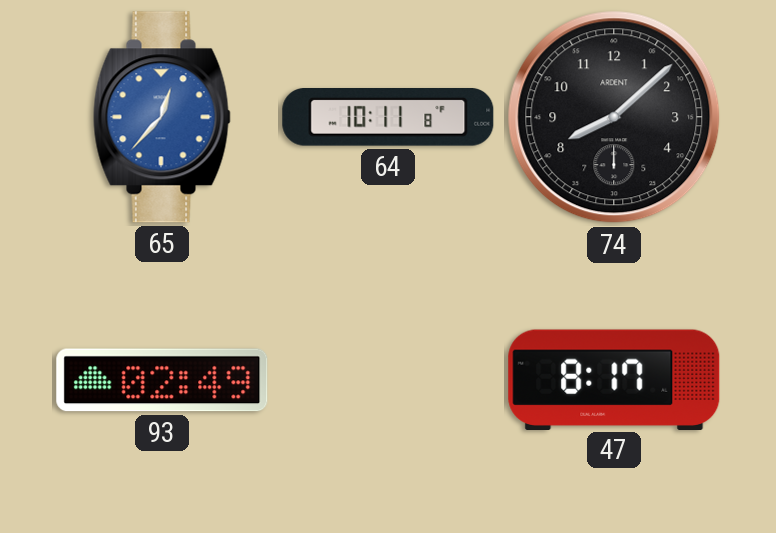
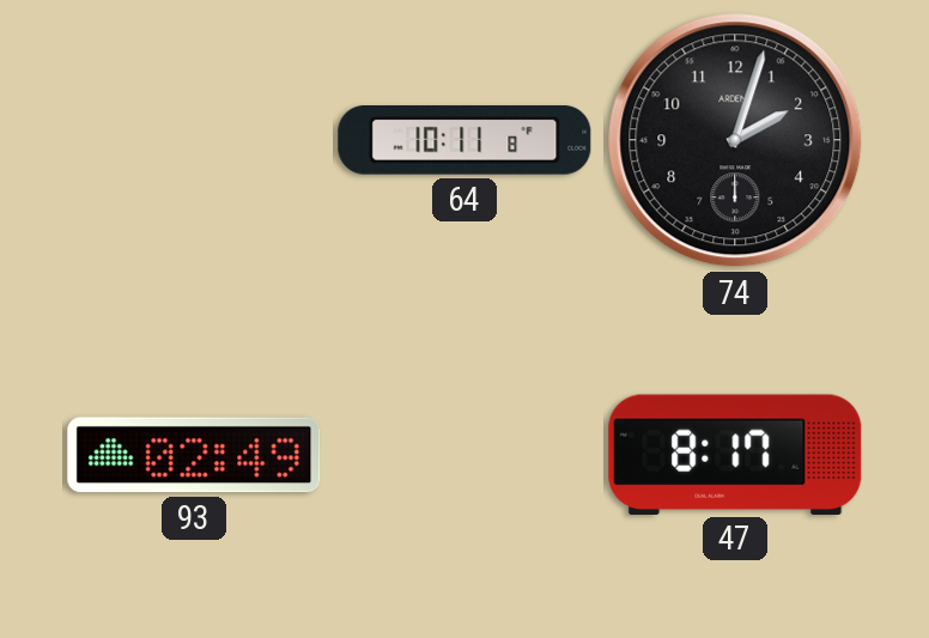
65: 12:37 -> none
74: 8:08 -> 2:03
